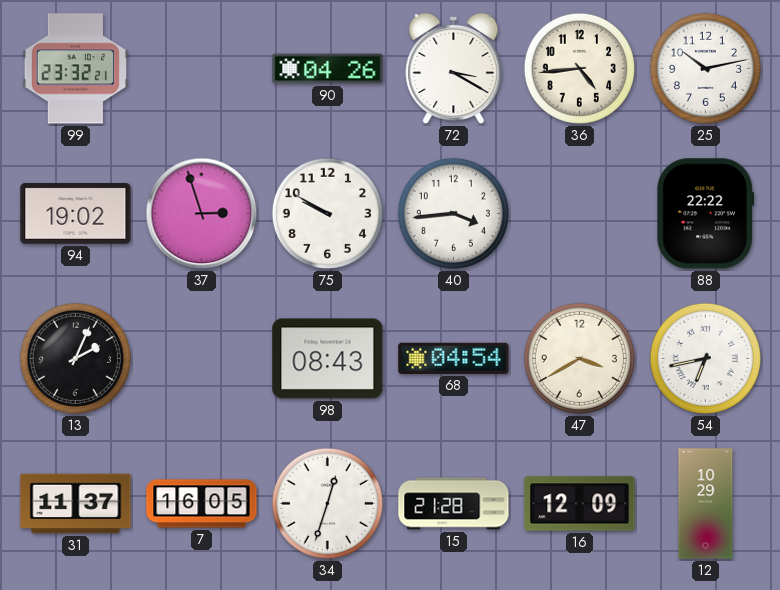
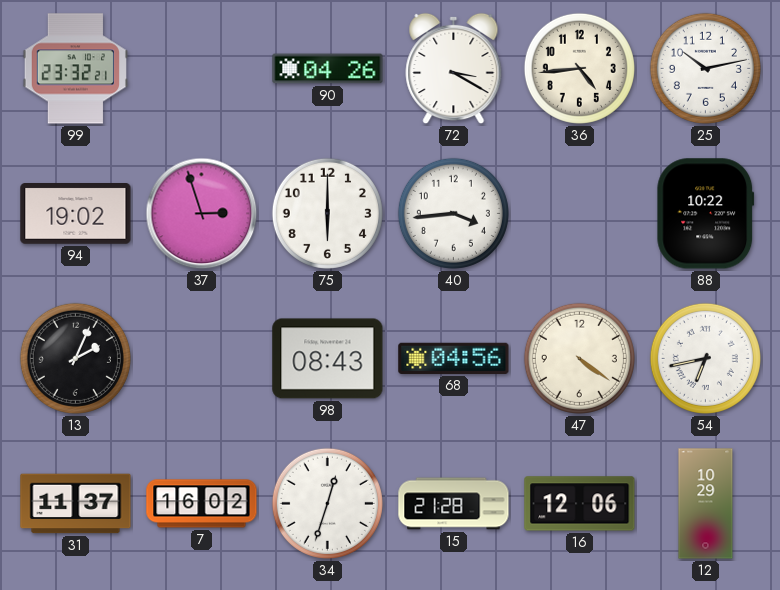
75: 9:50 -> 6:00
88: 22:22 -> 10:22
68: 04:54 -> 04:56
47: 3:40 -> 4:21
7: 16:05 -> 16:02
16: 12:09 -> 12:06
